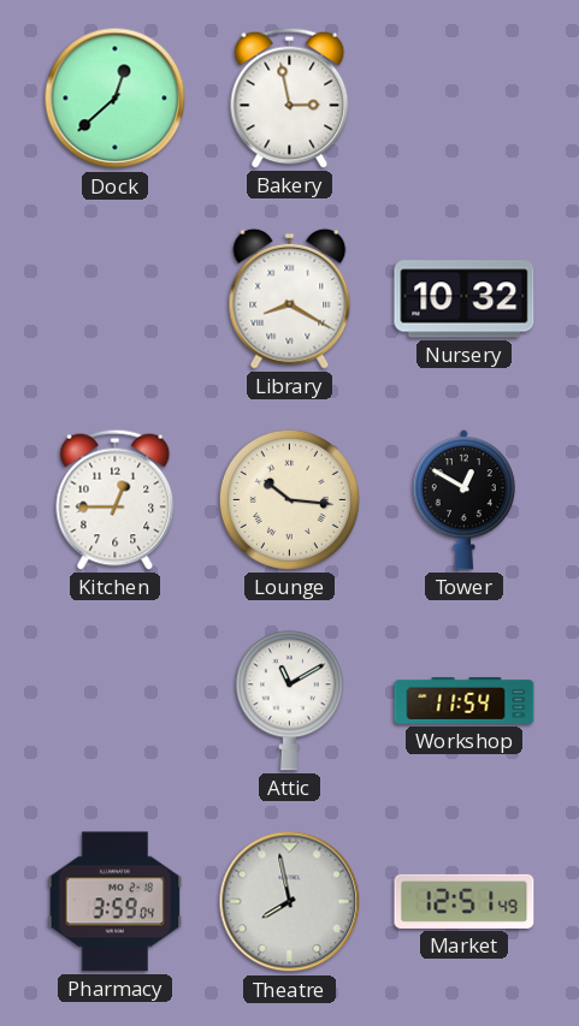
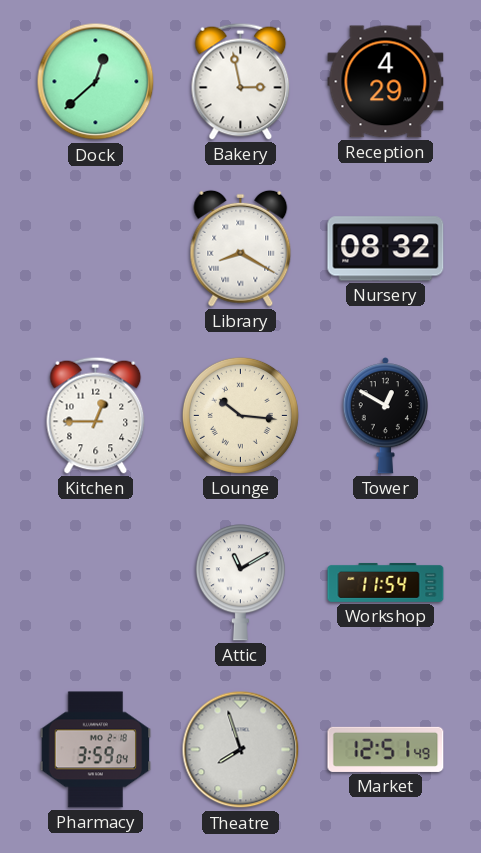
Reception: none -> 4:29
Nursery: 10:32 -> 08:32
Theatre: 7:58 -> 7:57
